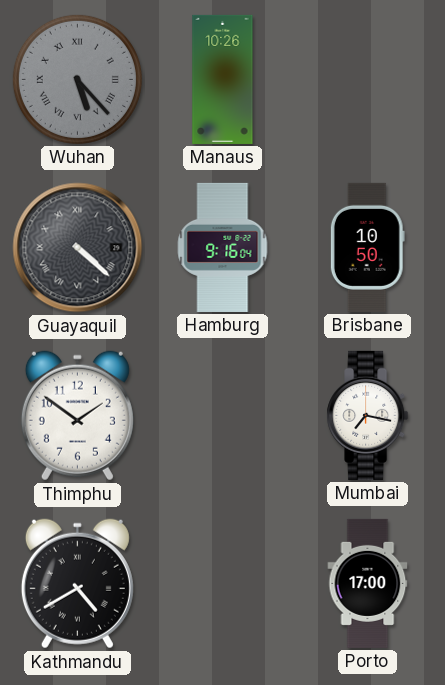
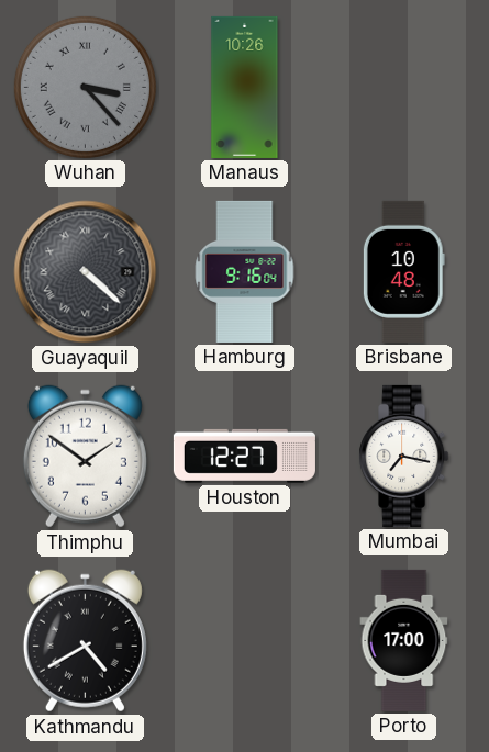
Wuhan: 5:23 -> 3:23
Brisbane: 10:50 -> 10:48
Houston: none -> 12:27
